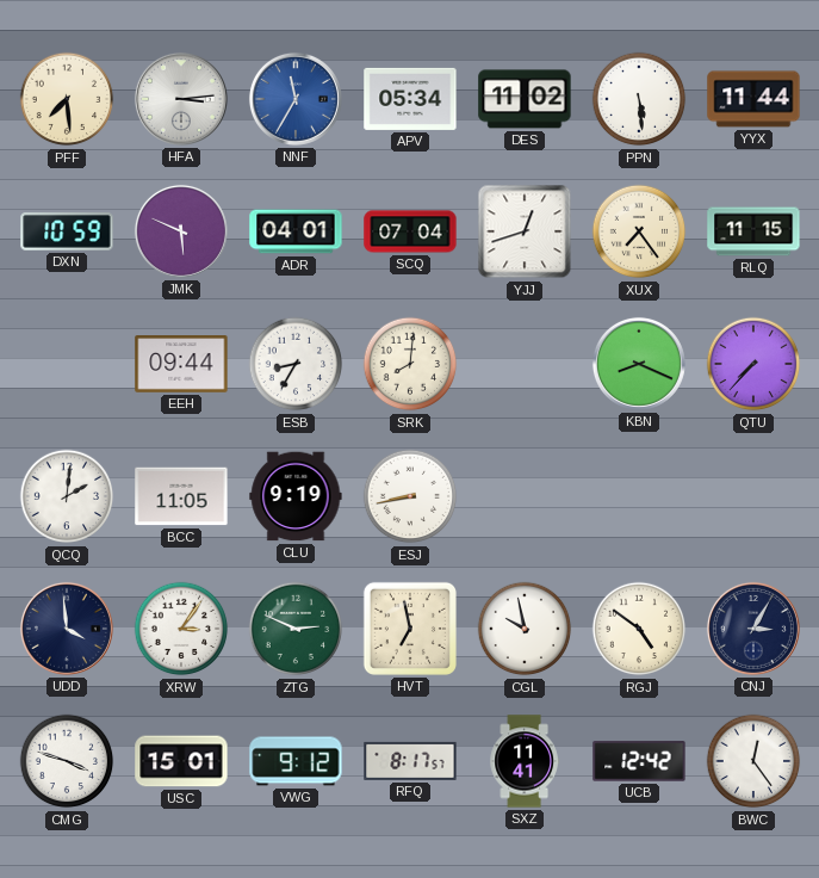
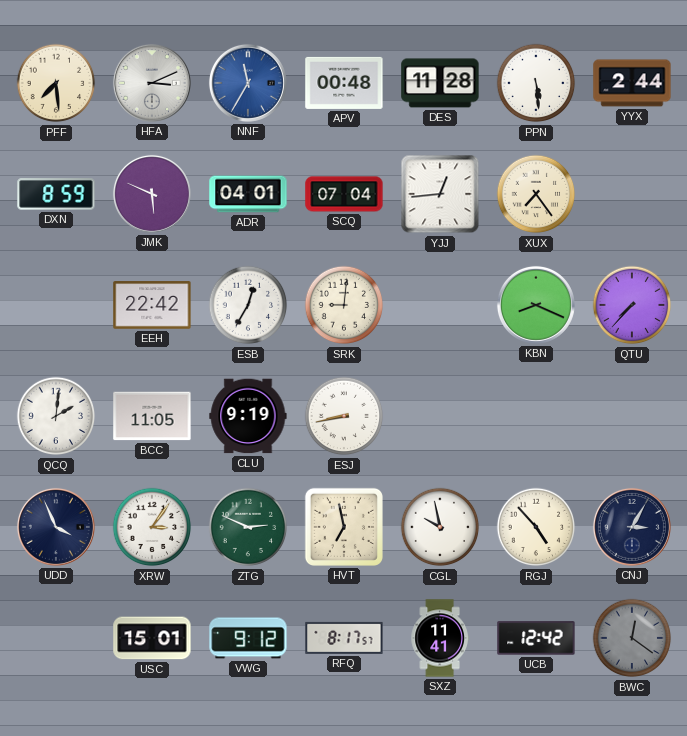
HFA: 3:14 -> 3:11
APV: 05:34 -> 00:48
DES: 11:02 -> 11:28
YYX: 11:44 -> 2:44
DXN: 10:59 -> 8:59
YJJ: 12:42 -> 12:44
RLQ: 11:15 -> none
EEH: 09:44 -> 22:42
ESB: 8:35 -> 12:35
SRK: 8:01 -> 9:01
UDD: 3:59 -> 3:56
RGJ: 4:51 -> 4:53
CMG: 3:48 -> none
BWC: 12:24 -> 12:21
BWC dial: white -> grey
